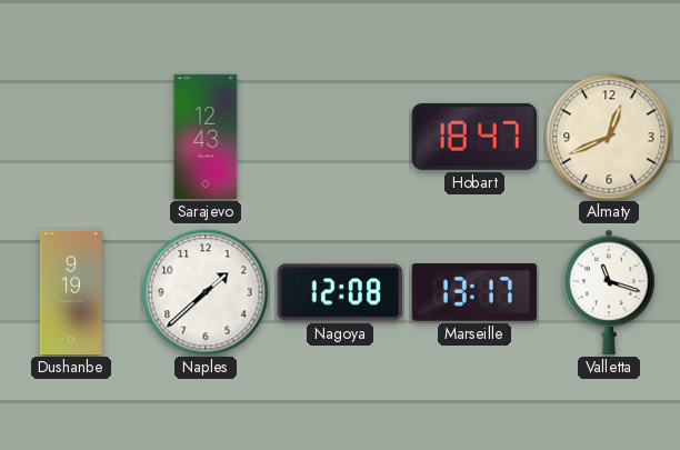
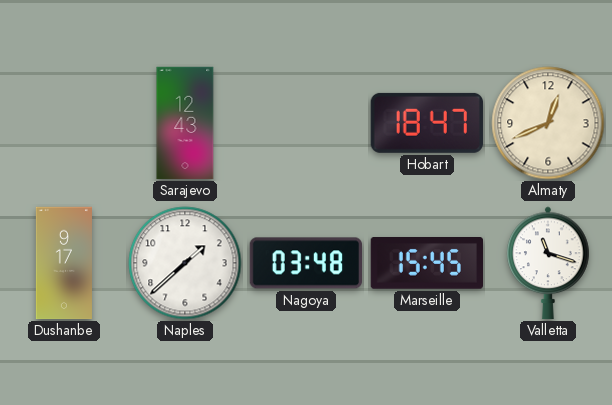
Dushanbe: 9:19 -> 9:17
Nagoya: 12:08 -> 03:48
Marseille: 13:17 -> 15:45
